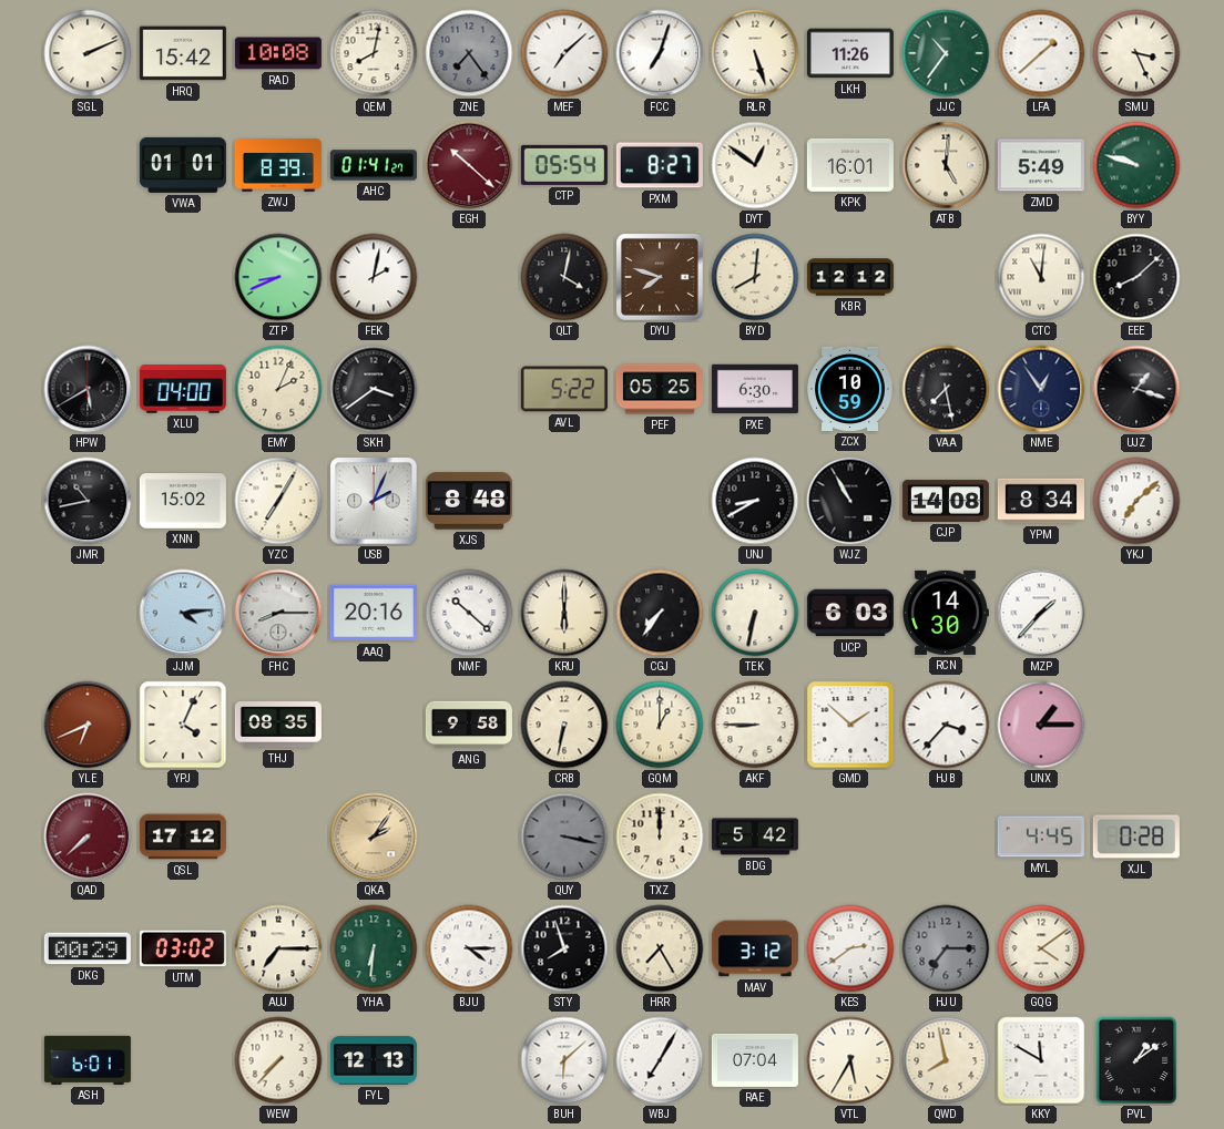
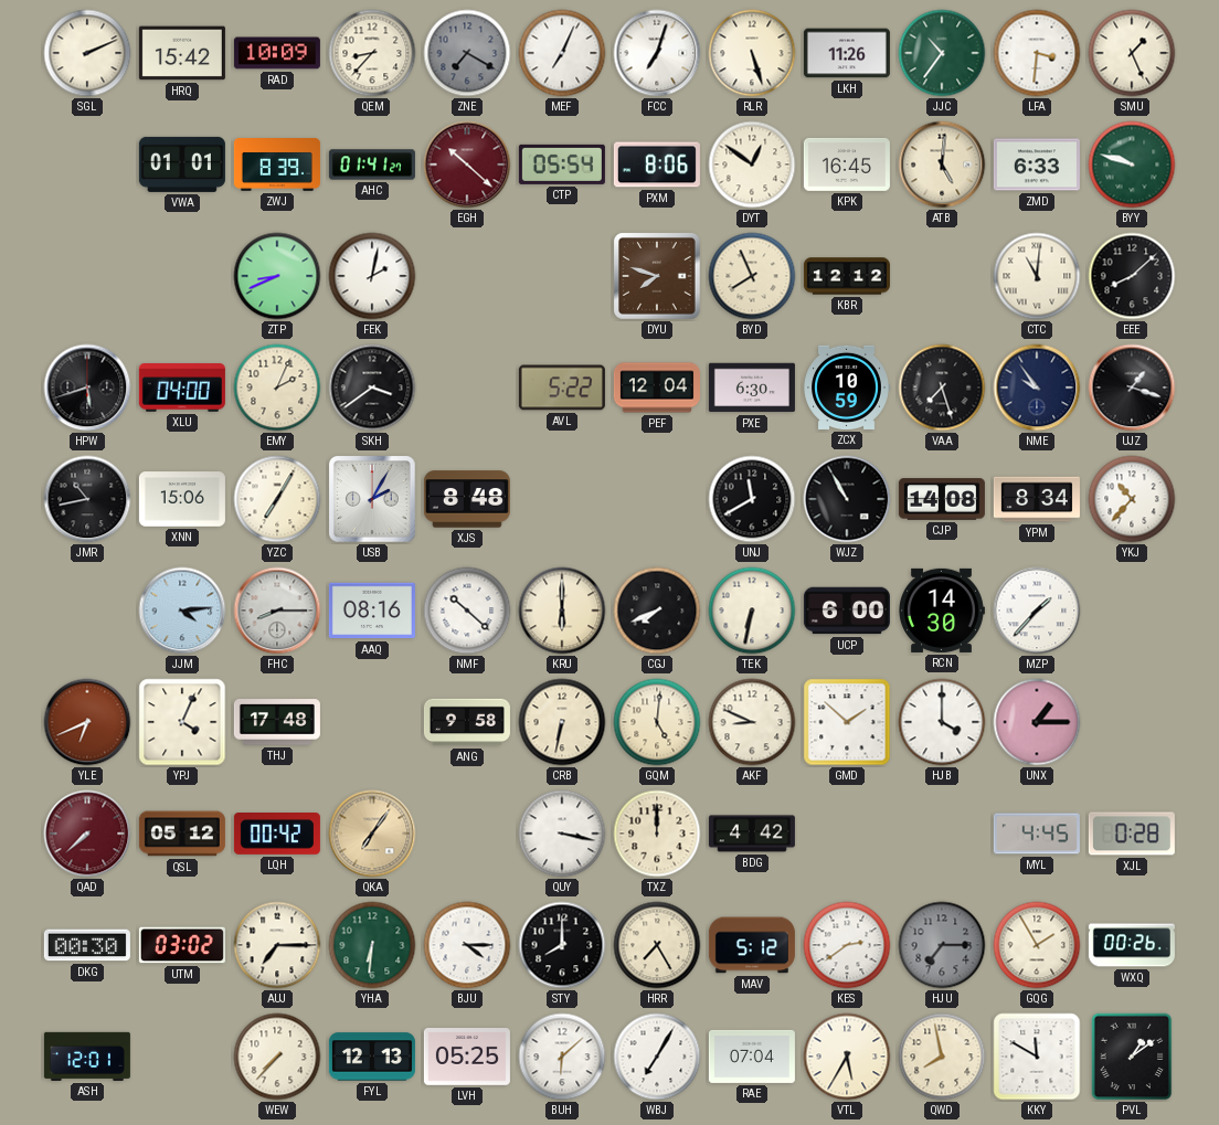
RAD: 10:08 -> 10:09
QEM: 8:02 -> 8:37
ZNE: 7:24 -> 7:20
MEF: 7:08 -> 7:04
LFA: 1:38 -> 3:31
SMU: 3:26 -> 1:26
PXM: 8:27 -> 8:06
KPK: 16:01 -> 16:45
ZMD: 5:49 -> 6:33
QLT: 4:02 -> none
BYD: 8:01 -> 7:56
HPW: 5:40 -> 5:42
PEF: 05:25 -> 12:04
VAA: 7:28 -> 7:27
NME: 12:54 -> 9:54
XNN: 15:02 -> 15:06
USB: 2:04 -> 2:05
UNJ: 8:40 -> 11:40
YKJ: 7:08 -> 10:37
AAQ: 20:16 -> 08:16
CGJ: 7:36 -> 7:41
UCP: 6:03 -> 6:00
THJ: 08:35 -> 17:48
GQM: 1:00 -> 5:01
AKF: 8:45 -> 8:49
HJB: 3:37 -> 4:00
QSL: 17:12 -> 05:12
LQH: none -> 00:42
QKA: 2:06 -> 7:06
QUY dial: grey -> white
BDG: 5:42 -> 4:42
DKG: 00:29 -> 00:30
STY: 7:57 -> 8:00
MAV: 3:12 -> 5:12
GQG: 4:09 -> 1:55
WXQ: none -> 00:26
ASH: 6:01 -> 12:01
LVH: none -> 05:25
